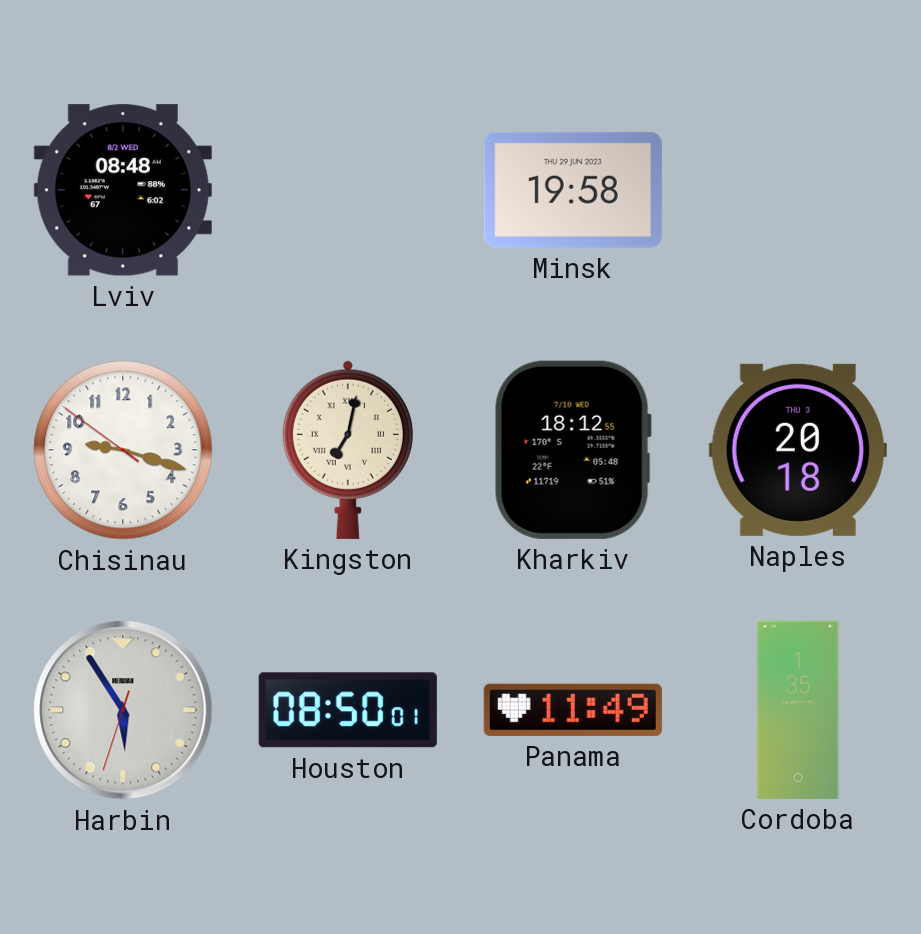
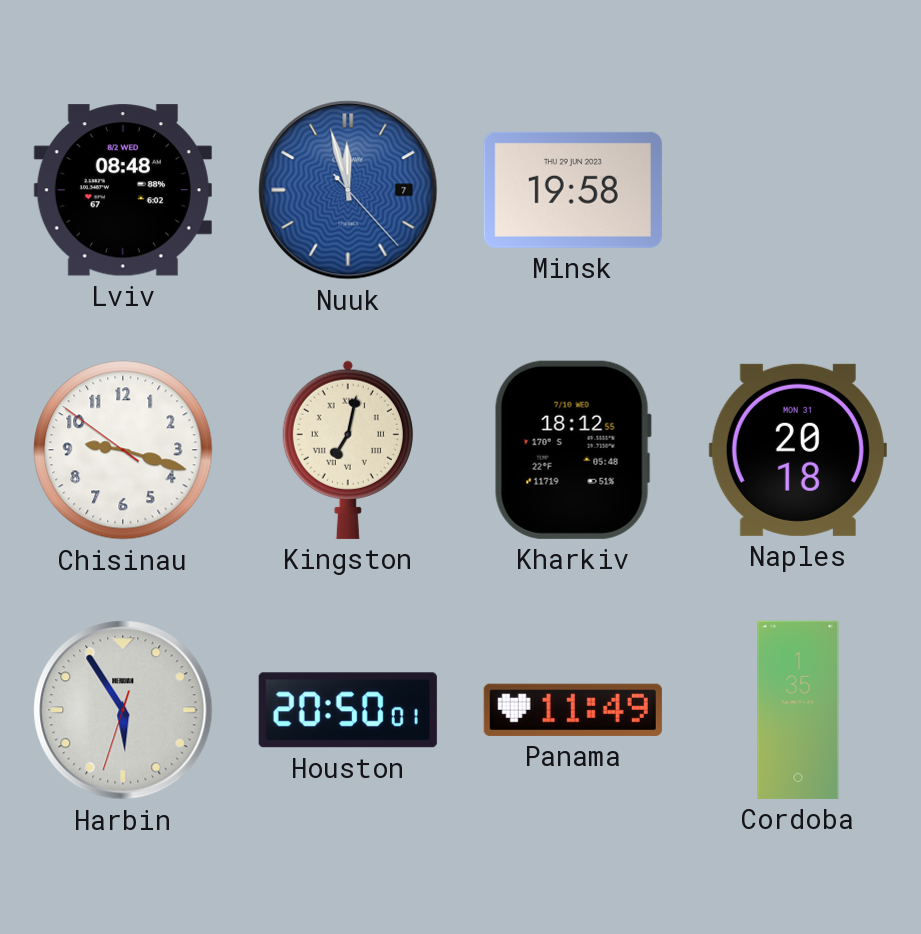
Nuuk: none -> 11:57
Naples date: THU 3 -> MON 31
Houston: 08:50 -> 20:50
